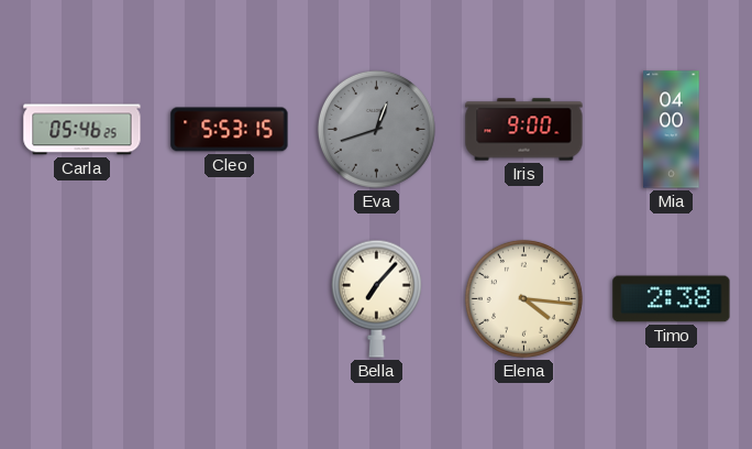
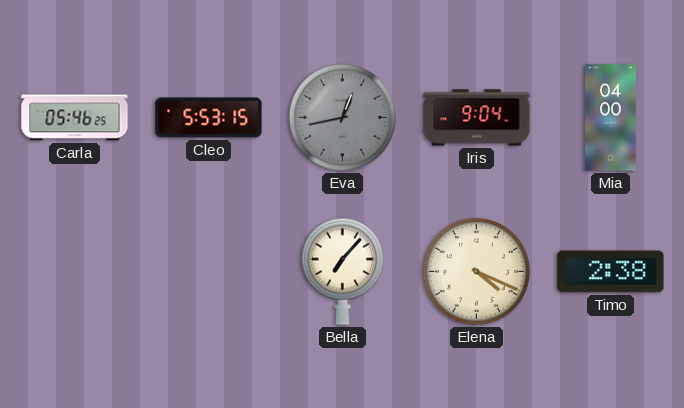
Eva: 12:42 -> 12:43
Iris: 9:00 -> 9:04
Elena: 4:16 -> 4:19
